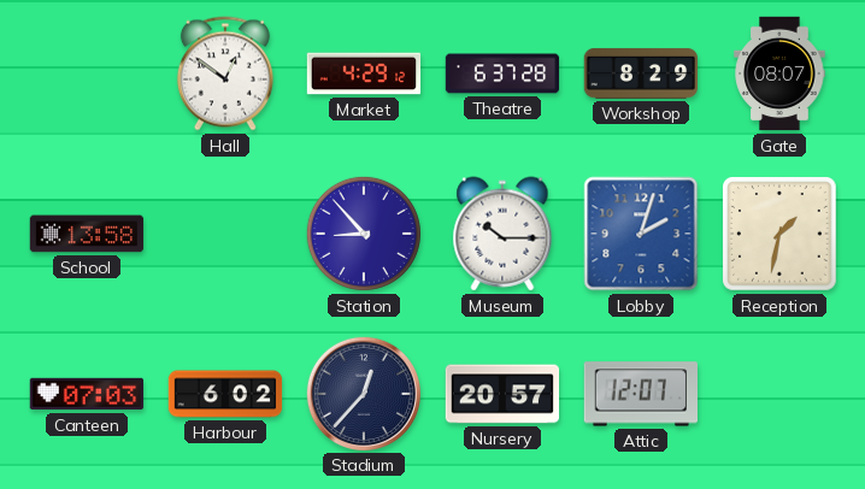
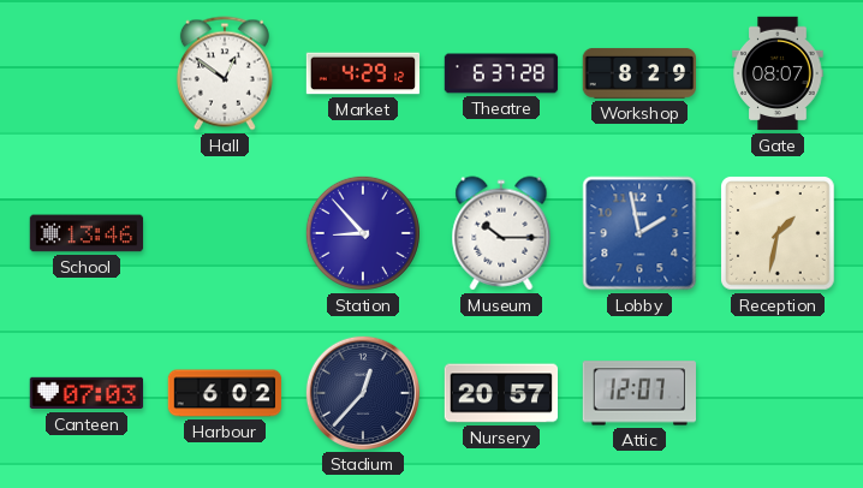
School: 13:58 -> 13:46
Lobby: 2:03 -> 1:58
